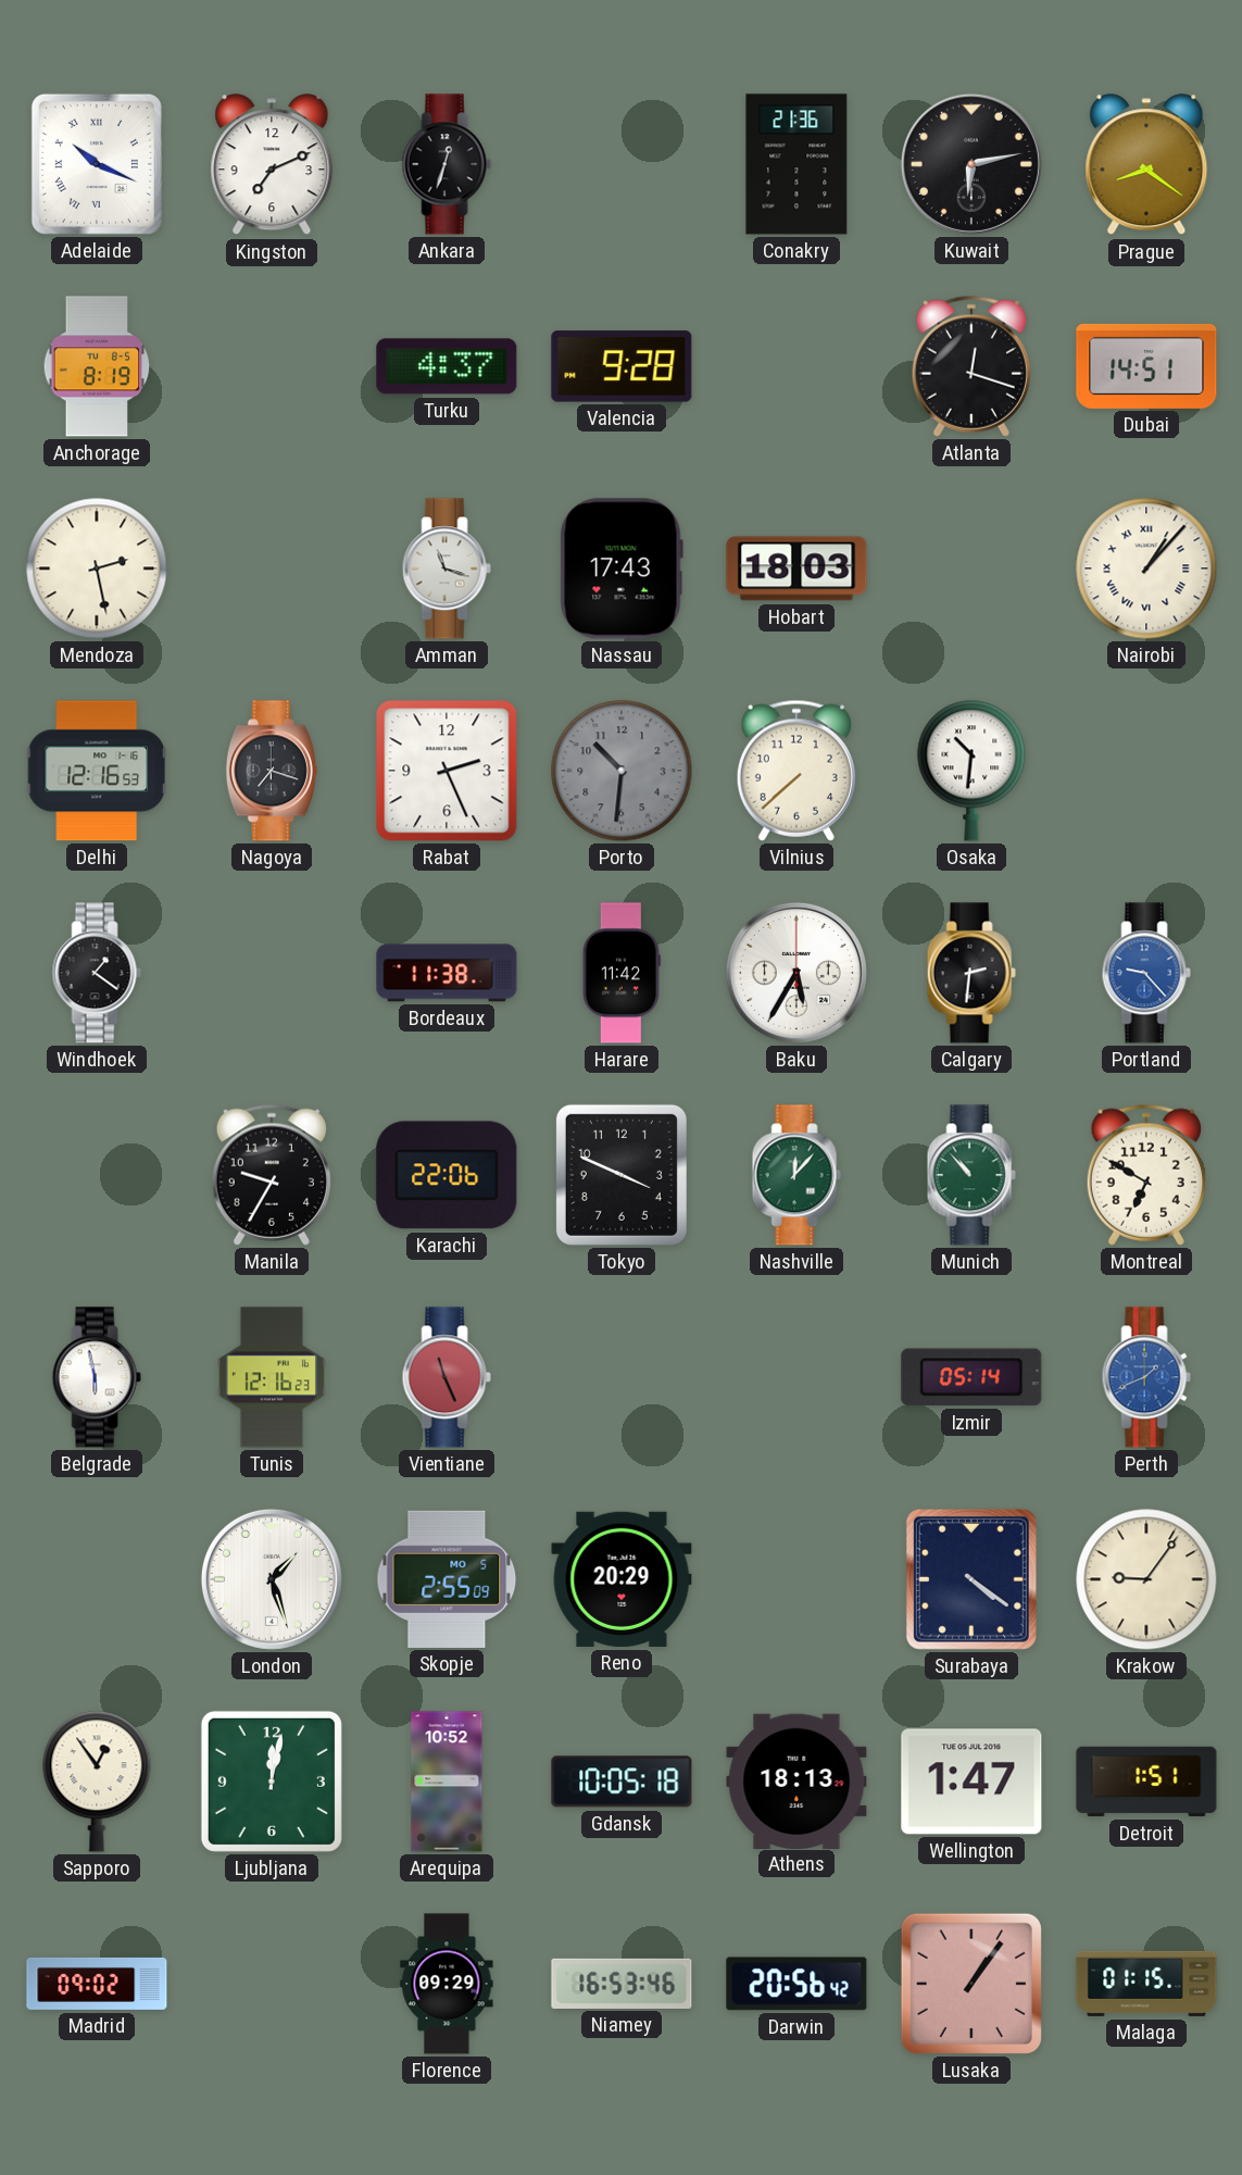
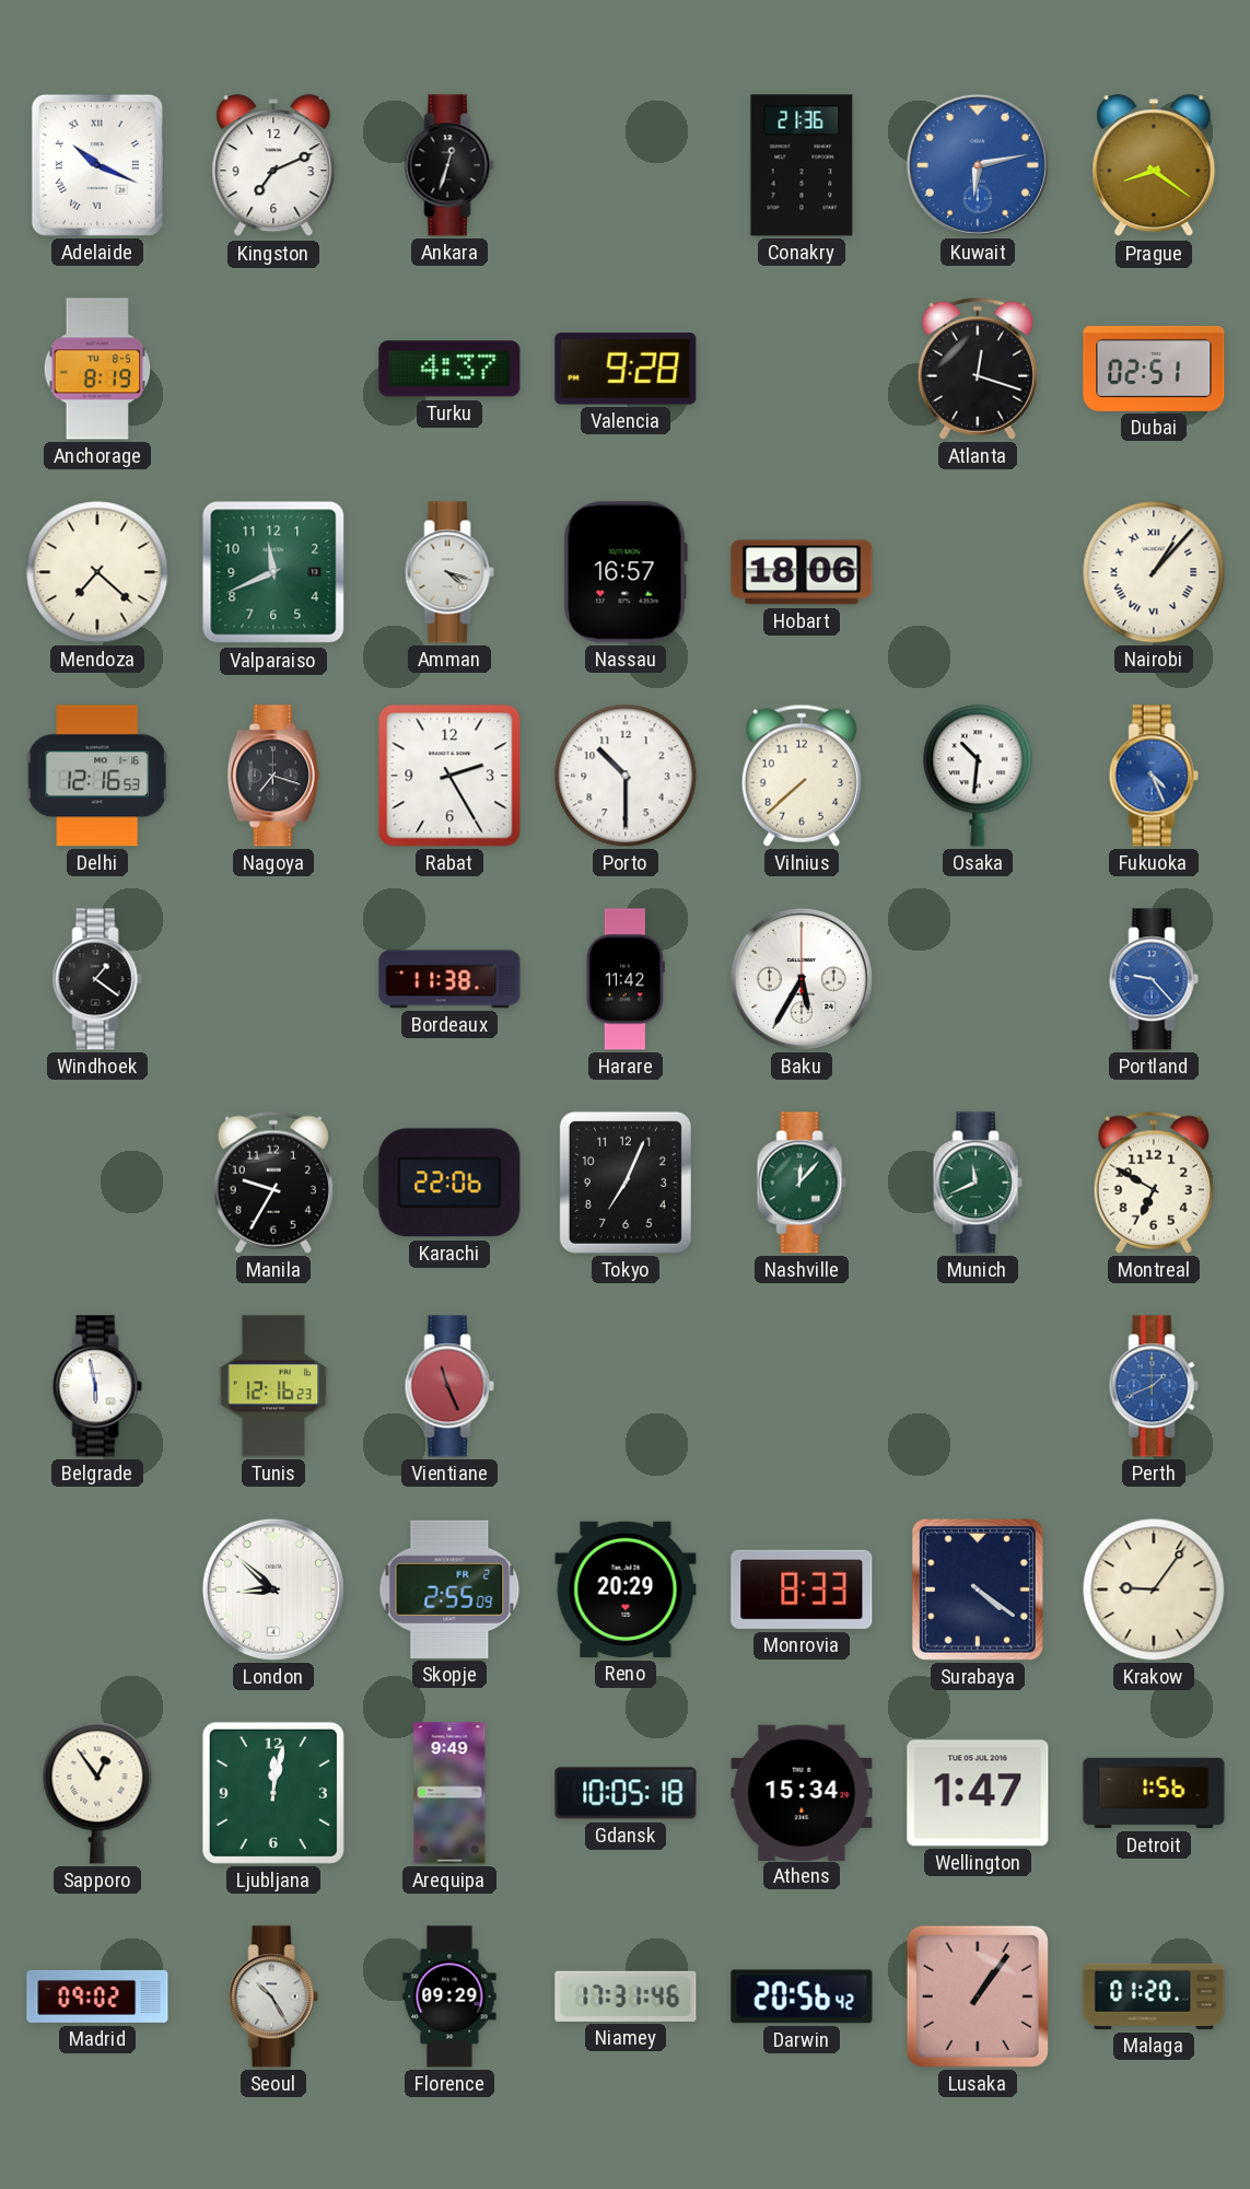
Kuwait dial: black -> blue
Dubai: 14:51 -> 02:51
Mendoza: 2:28 -> 7:22
Valparaiso: none -> 11:41
Amman: 11:18 -> 4:18
Nassau: 17:43 -> 16:57
Hobart: 18:03 -> 18:06
Rabat: 2:26 -> 2:25
Porto: 10:31 -> 10:30
Porto dial: grey -> white
Fukuoka: none -> 4:26
Calgary: 2:31 -> none
Tokyo: 3:49 -> 7:04
Munich: 10:53 -> 11:41
Izmir: 05:14 -> none
London: 1:27 -> 8:52
Skopje date: MO 5 -> FR 2
Monrovia: none -> 8:33
Arequipa: 10:52 -> 9:49
Athens: 18:13 -> 15:34
Detroit: 1:51 -> 1:56
Seoul: none -> 10:25
Niamey: 16:53 -> 17:31
Malaga: 01:15 -> 01:20
